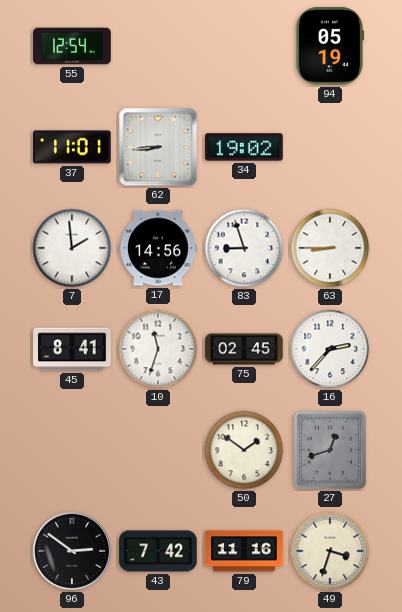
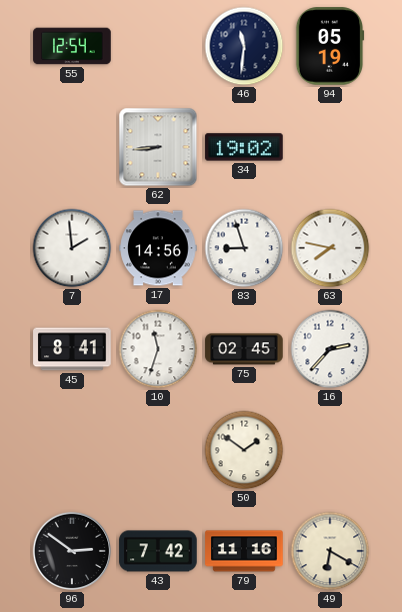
46: none -> 11:31
37: 11:01 -> none
63: 8:45 -> 7:47
27: 12:42 -> none
49: 3:33 -> 6:20
